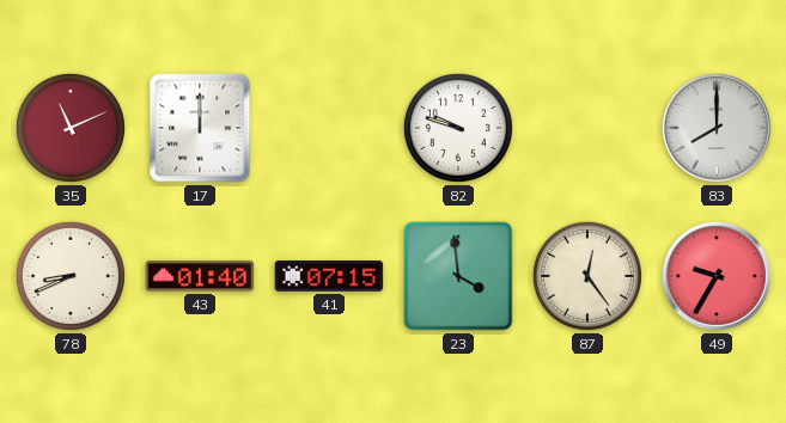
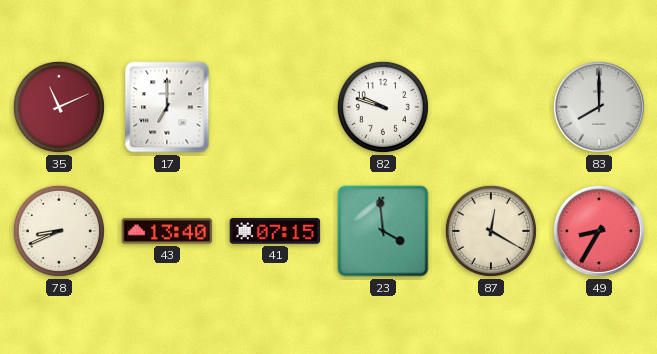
17: 12:00 -> 7:00
43: 01:40 -> 13:40
87: 12:24 -> 12:20
49: 9:35 -> 8:35
